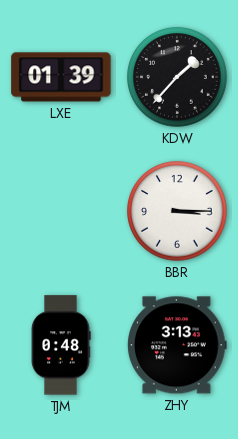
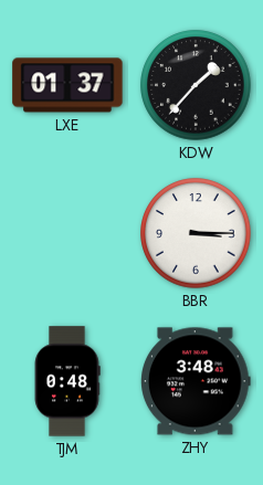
LXE: 01:39 -> 01:37
ZHY: 3:13 -> 3:48
